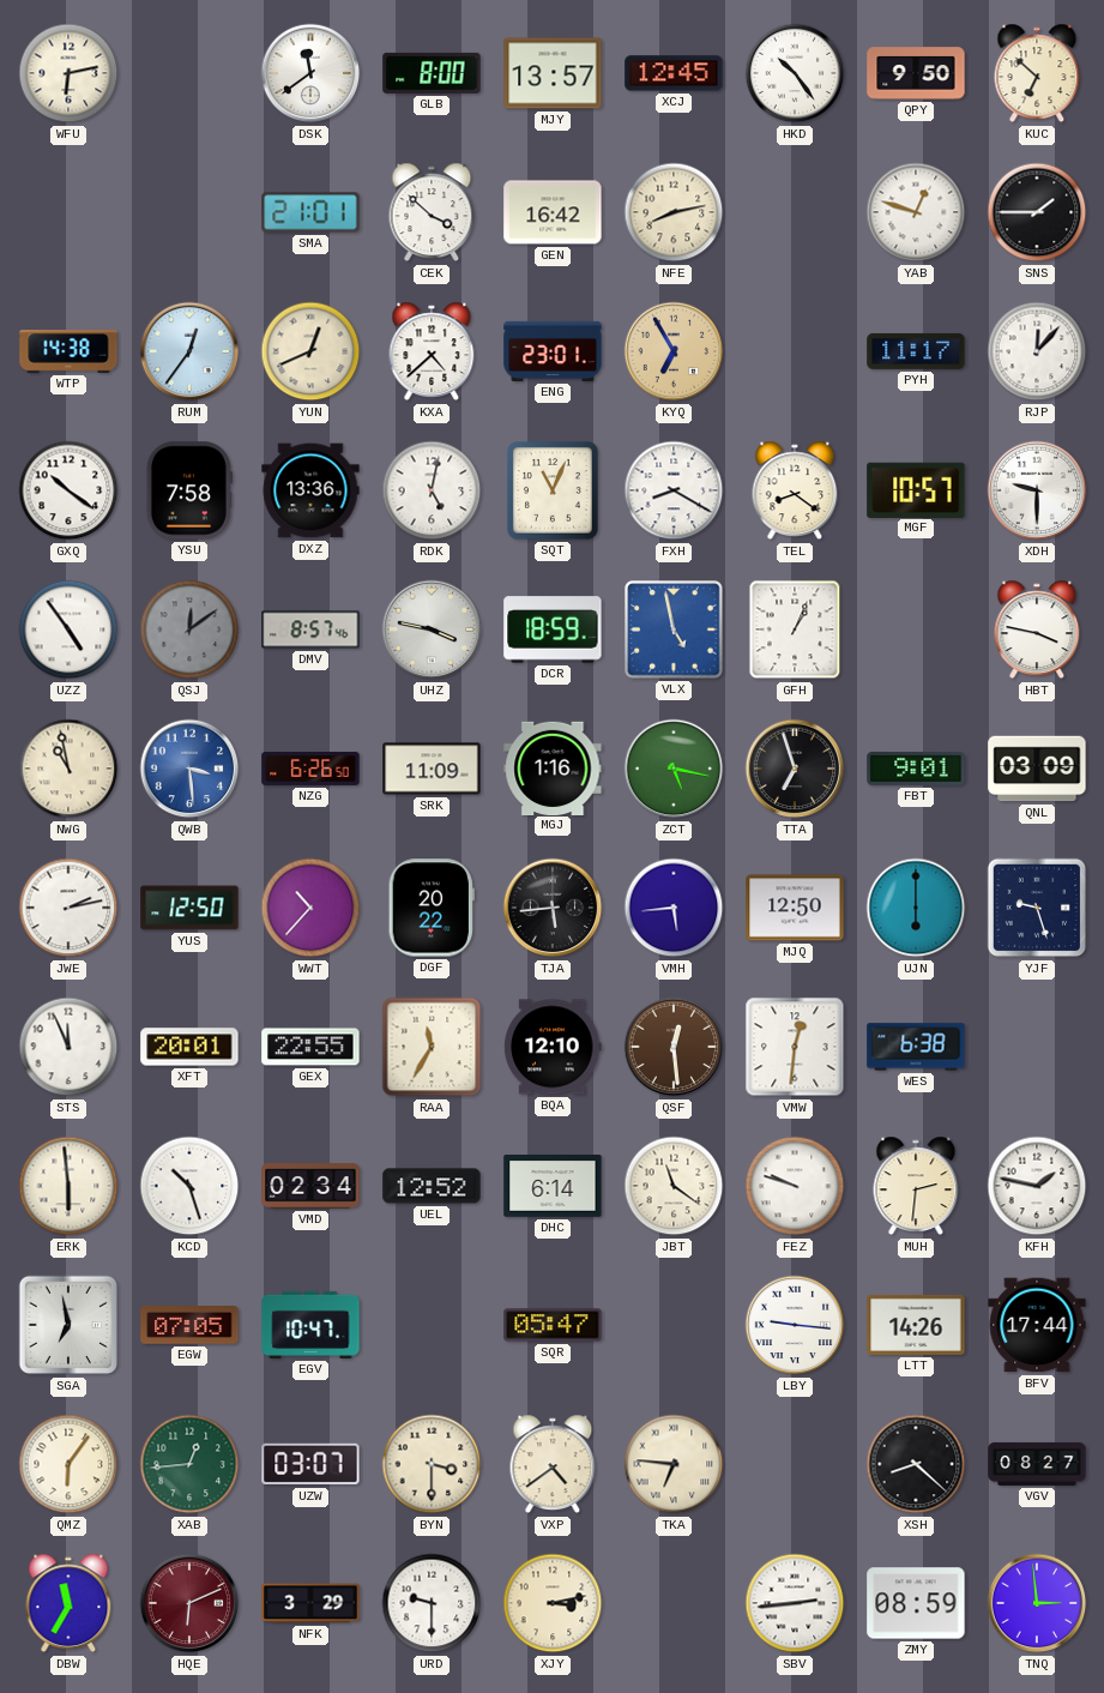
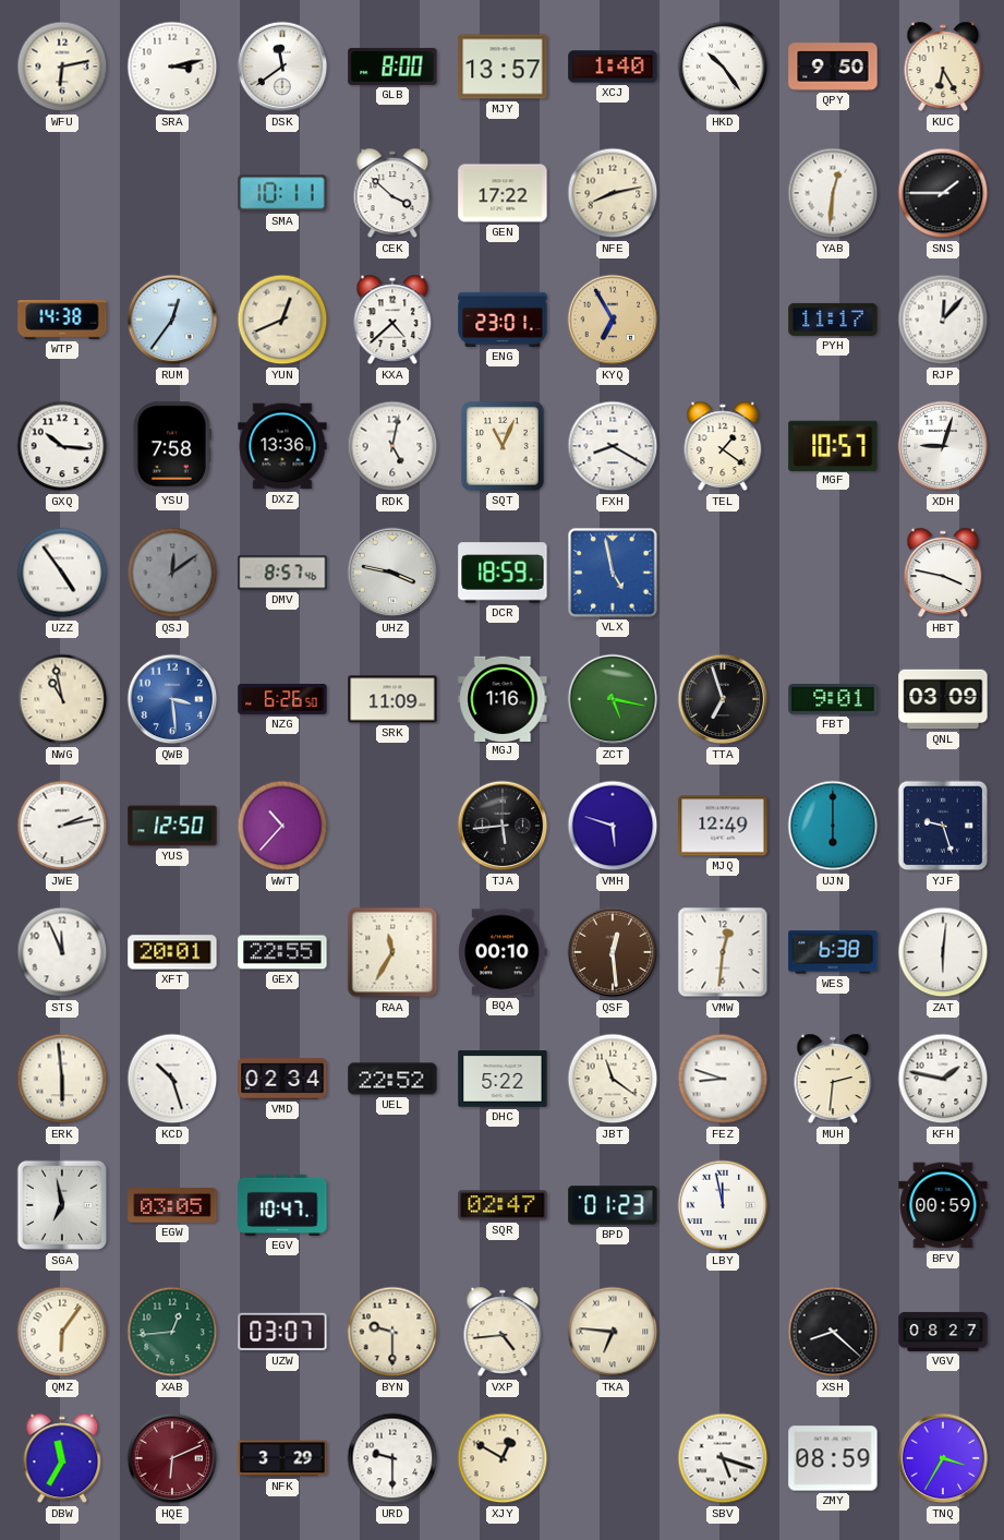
SRA: none -> 3:13
XCJ: 12:45 -> 1:40
KUC: 6:52 -> 6:25
SMA: 21:01 -> 10:11
GEN: 16:42 -> 17:22
YAB: 12:48 -> 12:31
GXQ: 10:21 -> 10:16
TEL: 8:21 -> 1:21
XDH: 9:30 -> 9:03
GFH: 1:04 -> none
DGF: 20:22 -> none
VMH: 5:44 -> 5:48
MJQ: 12:50 -> 12:49
BQA: 12:10 -> 00:10
ZAT: none -> 6:01
UEL: 12:52 -> 22:52
DHC: 6:14 -> 5:22
FEZ: 9:48 -> 8:48
EGW: 07:05 -> 03:05
SQR: 05:47 -> 02:47
BPD: none -> 01:23
LBY: 9:16 -> 11:58
LTT: 14:26 -> none
BFV: 17:44 -> 00:59
BYN: 3:30 -> 9:30
VXP: 4:39 -> 4:44
XJY: 3:13 -> 12:50
SBV: 2:44 -> 5:18
TNQ: 2:59 -> 3:35
